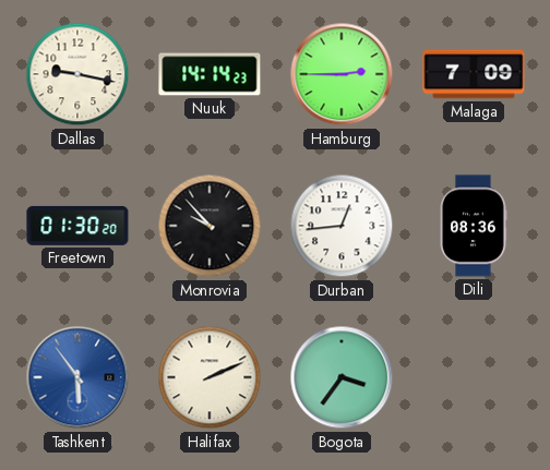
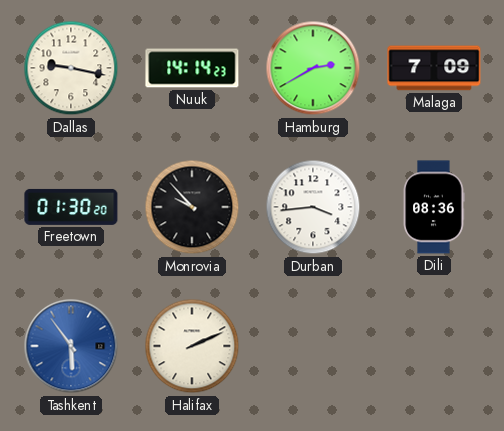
Hamburg: 2:45 -> 2:40
Durban: 12:44 -> 3:44
Bogota: 3:36 -> none
